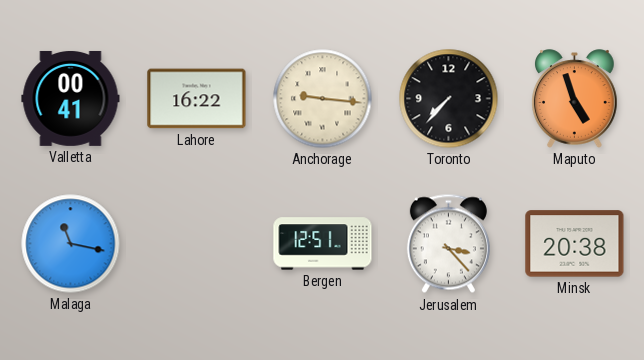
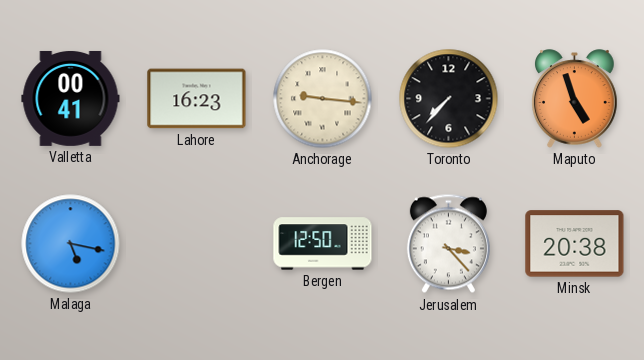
Lahore: 16:22 -> 16:23
Malaga: 11:17 -> 5:17
Bergen: 12:51 -> 12:50
